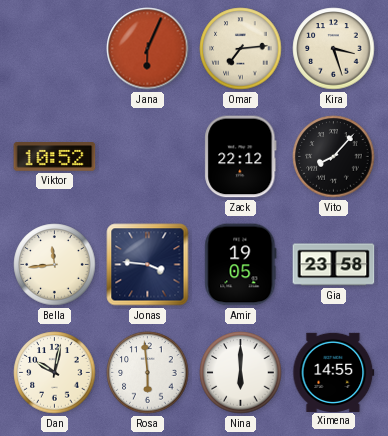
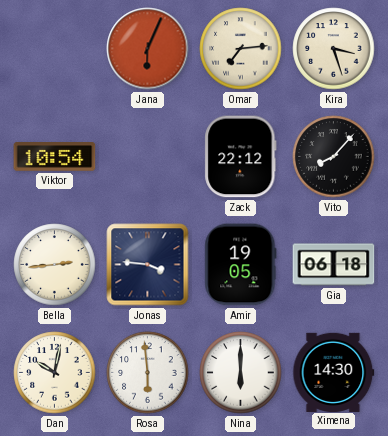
Viktor: 10:52 -> 10:54
Bella: 11:44 -> 2:44
Gia: 23:58 -> 06:18
Ximena: 14:55 -> 14:30
